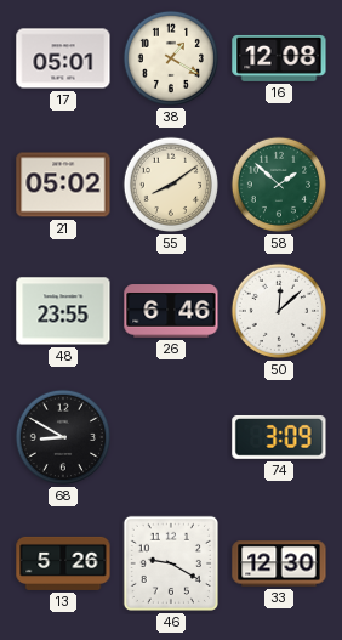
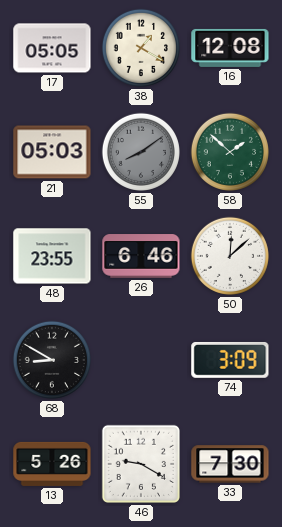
17: 05:01 -> 05:05
21: 05:02 -> 05:03
55 dial: cream -> grey
33: 12:30 -> 7:30
